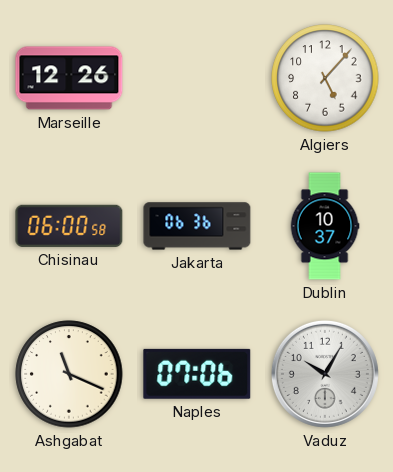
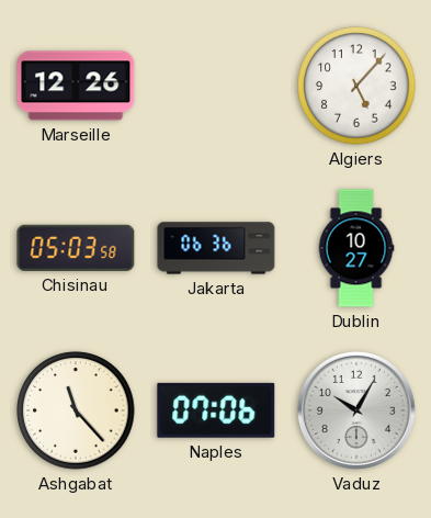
Chisinau: 06:00 -> 05:03
Dublin: 10:37 -> 10:27
Ashgabat: 11:19 -> 11:23
